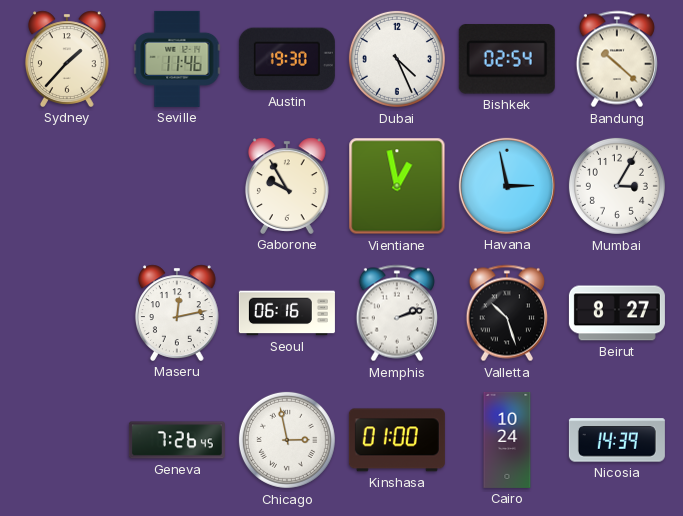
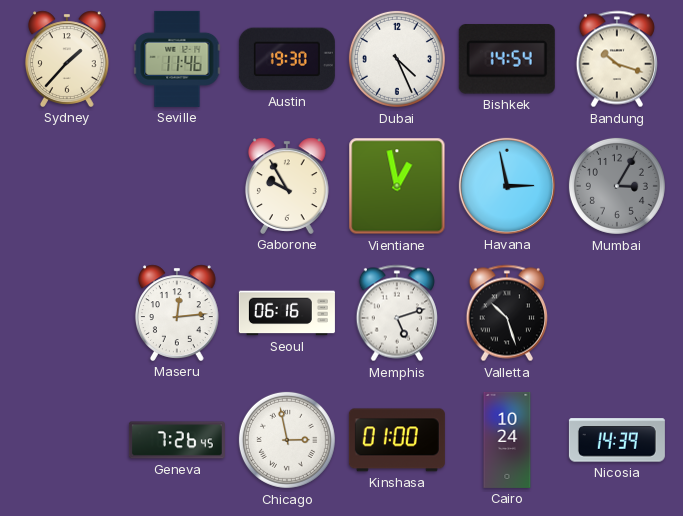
Bishkek: 02:54 -> 14:54
Bandung: 10:22 -> 10:18
Mumbai dial: white -> grey
Maseru: 12:13 -> 12:14
Memphis: 2:12 -> 5:12
Beirut: 8:27 -> none
